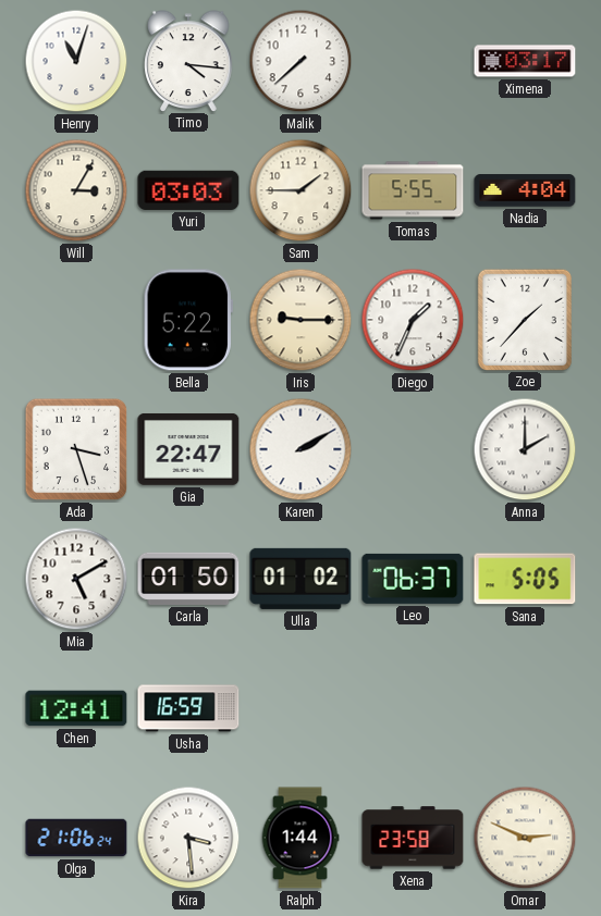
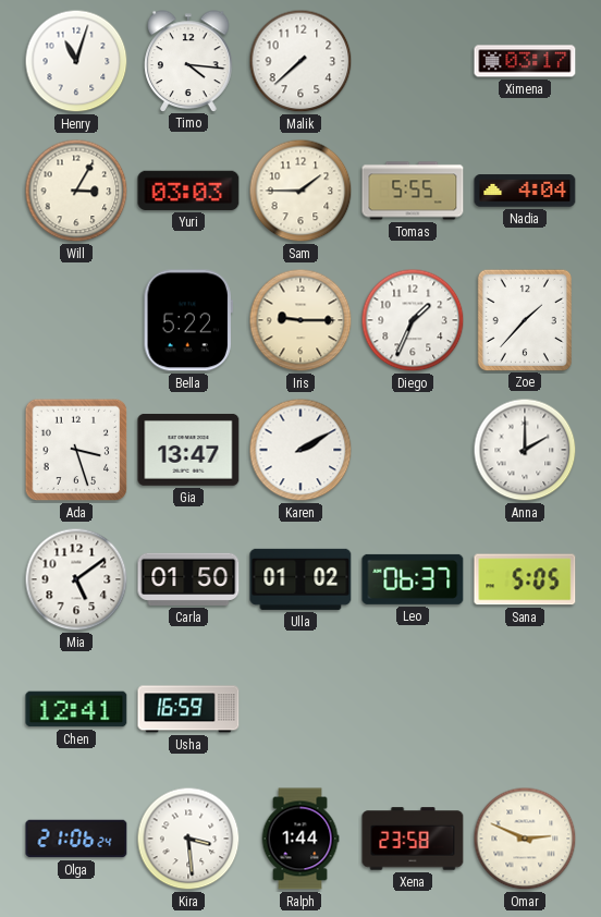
Gia: 22:47 -> 13:47
Mia: 5:10 -> 5:09
